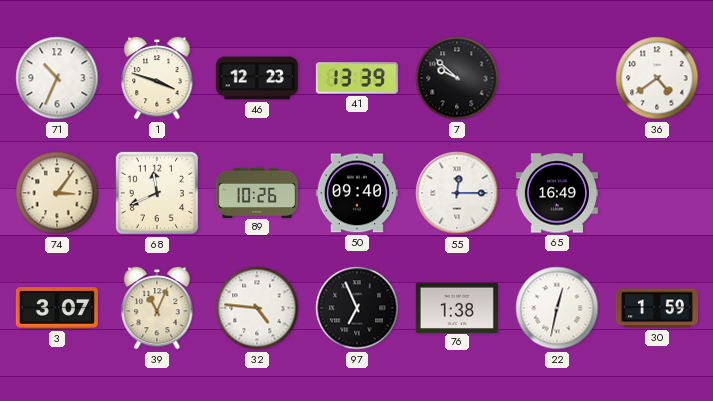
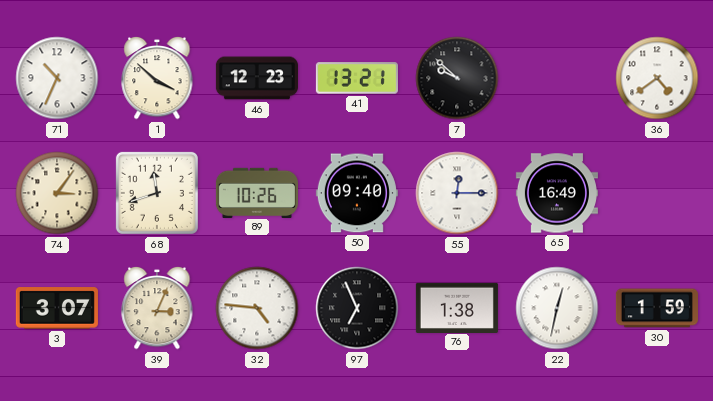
1: 3:48 -> 3:52
41: 13:39 -> 13:21
68: 11:41 -> 11:42
39: 11:04 -> 3:04
